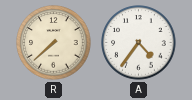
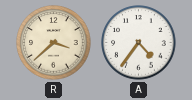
R: 7:38 -> 3:38
